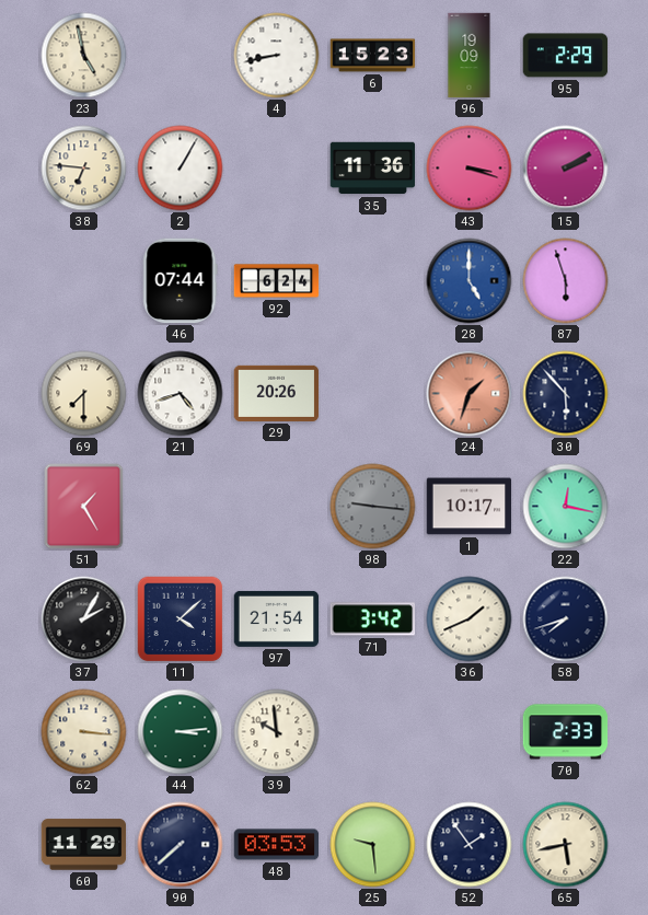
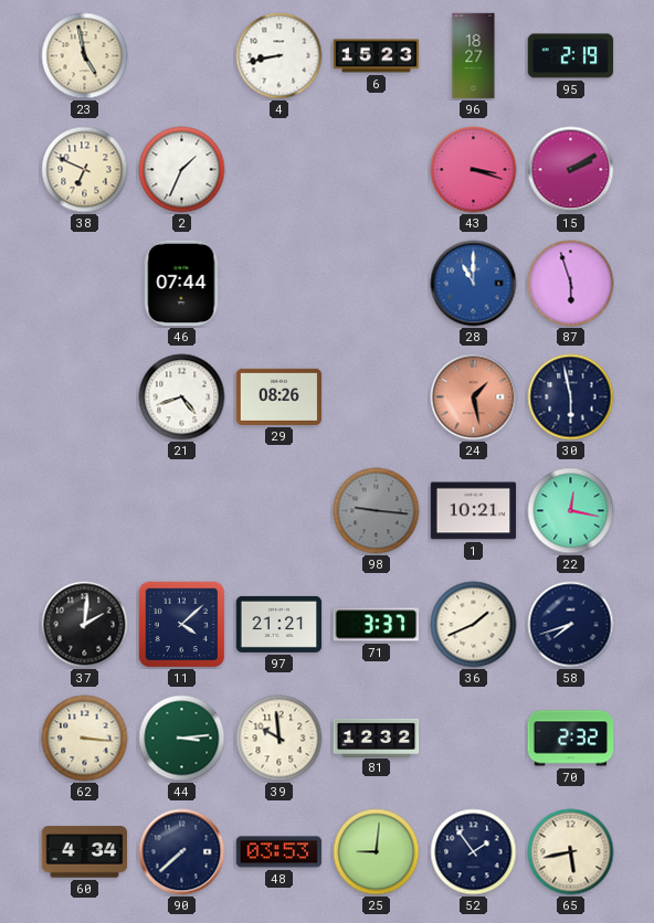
96: 19:09 -> 18:27
95: 2:29 -> 2:19
38: 6:46 -> 6:49
2: 1:05 -> 1:34
35: 11:36 -> none
92: 6:24 -> none
28: 5:00 -> 11:00
69: 7:30 -> none
29: 20:26 -> 08:26
24: 1:33 -> 1:28
30: 5:53 -> 5:58
51: 1:25 -> none
1: 10:17 -> 10:21
37: 2:05 -> 2:01
97: 21:54 -> 21:21
71: 3:42 -> 3:37
81: none -> 12:32
70: 2:33 -> 2:32
60: 11:29 -> 4:34
25: 9:29 -> 9:01
